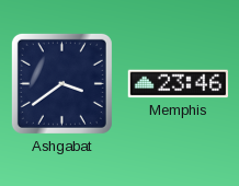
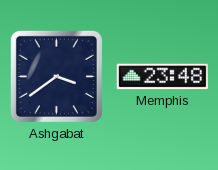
Memphis: 23:46 -> 23:48
